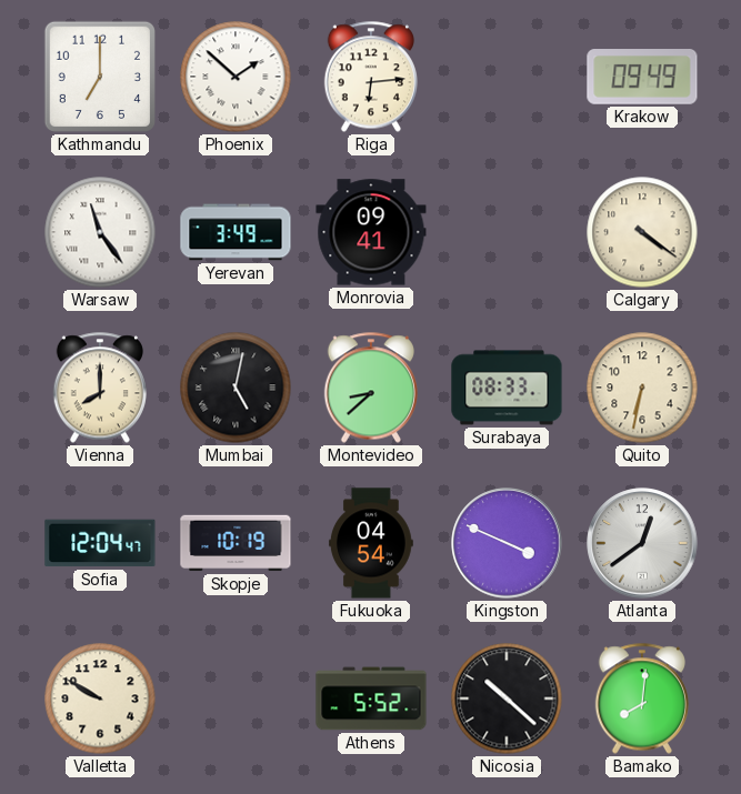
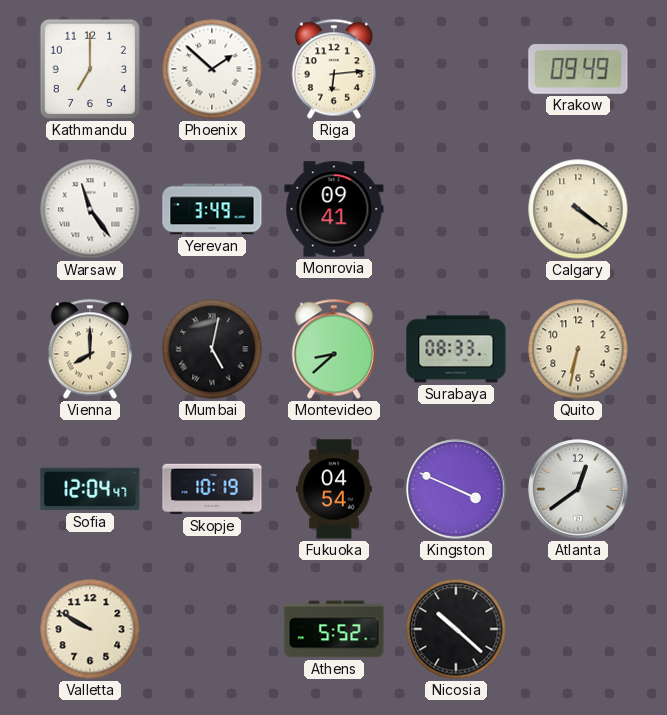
Bamako: 8:01 -> none
